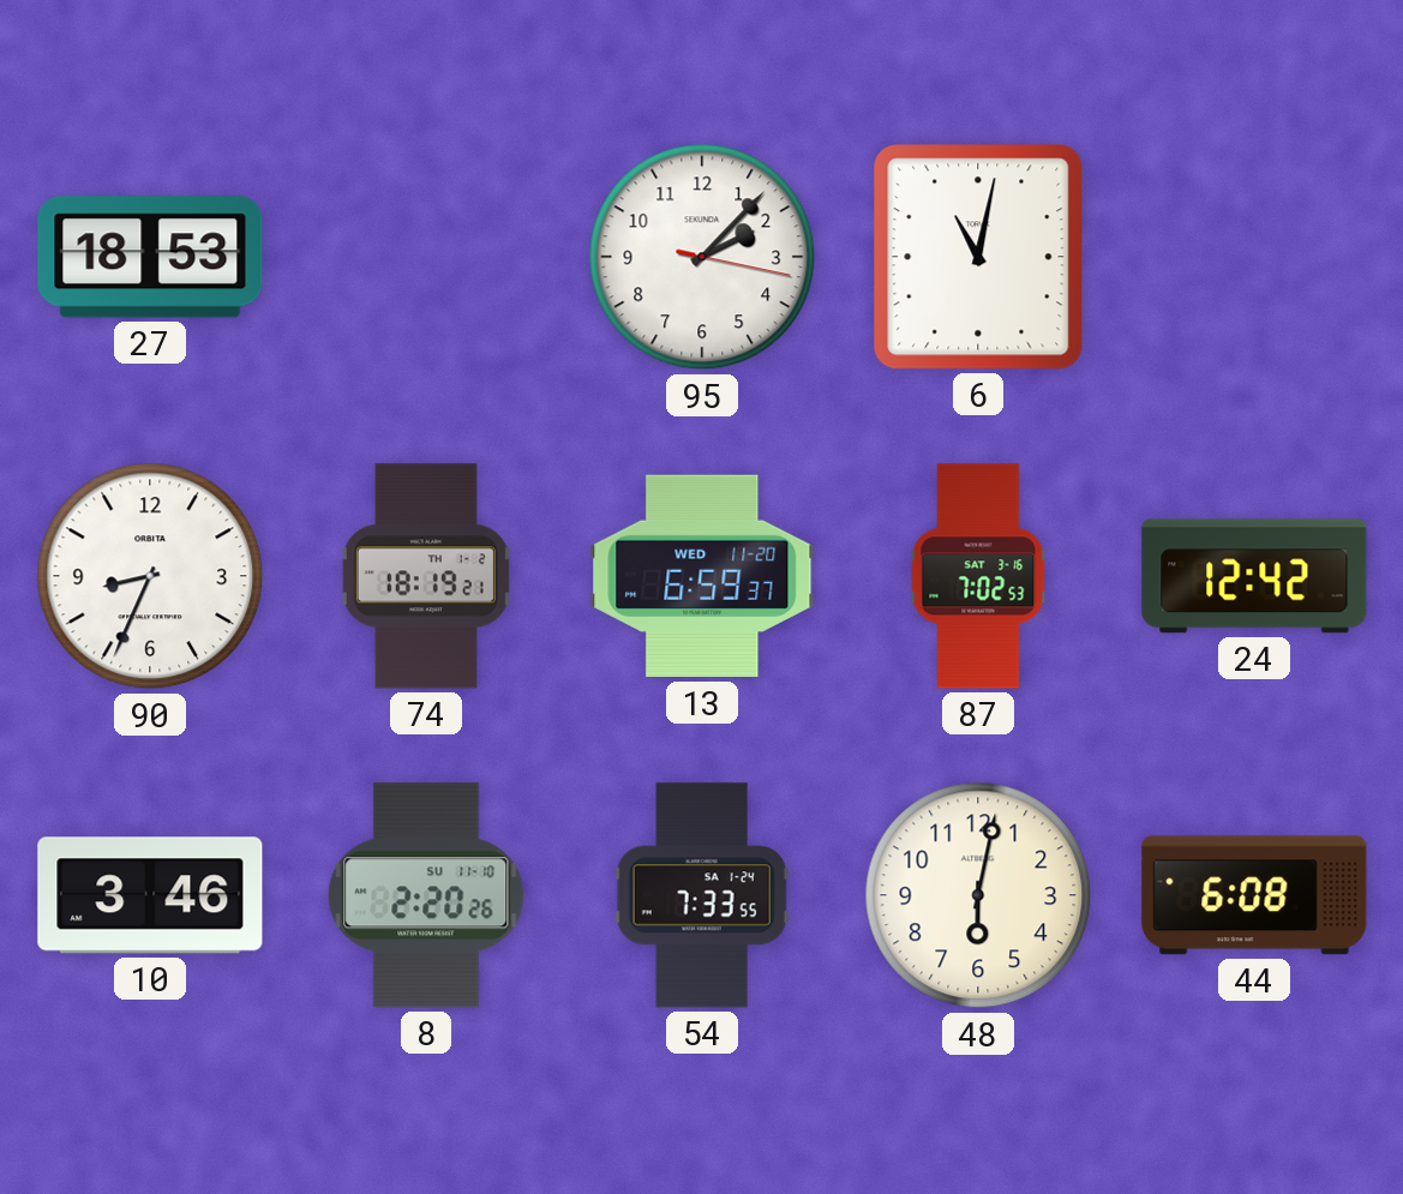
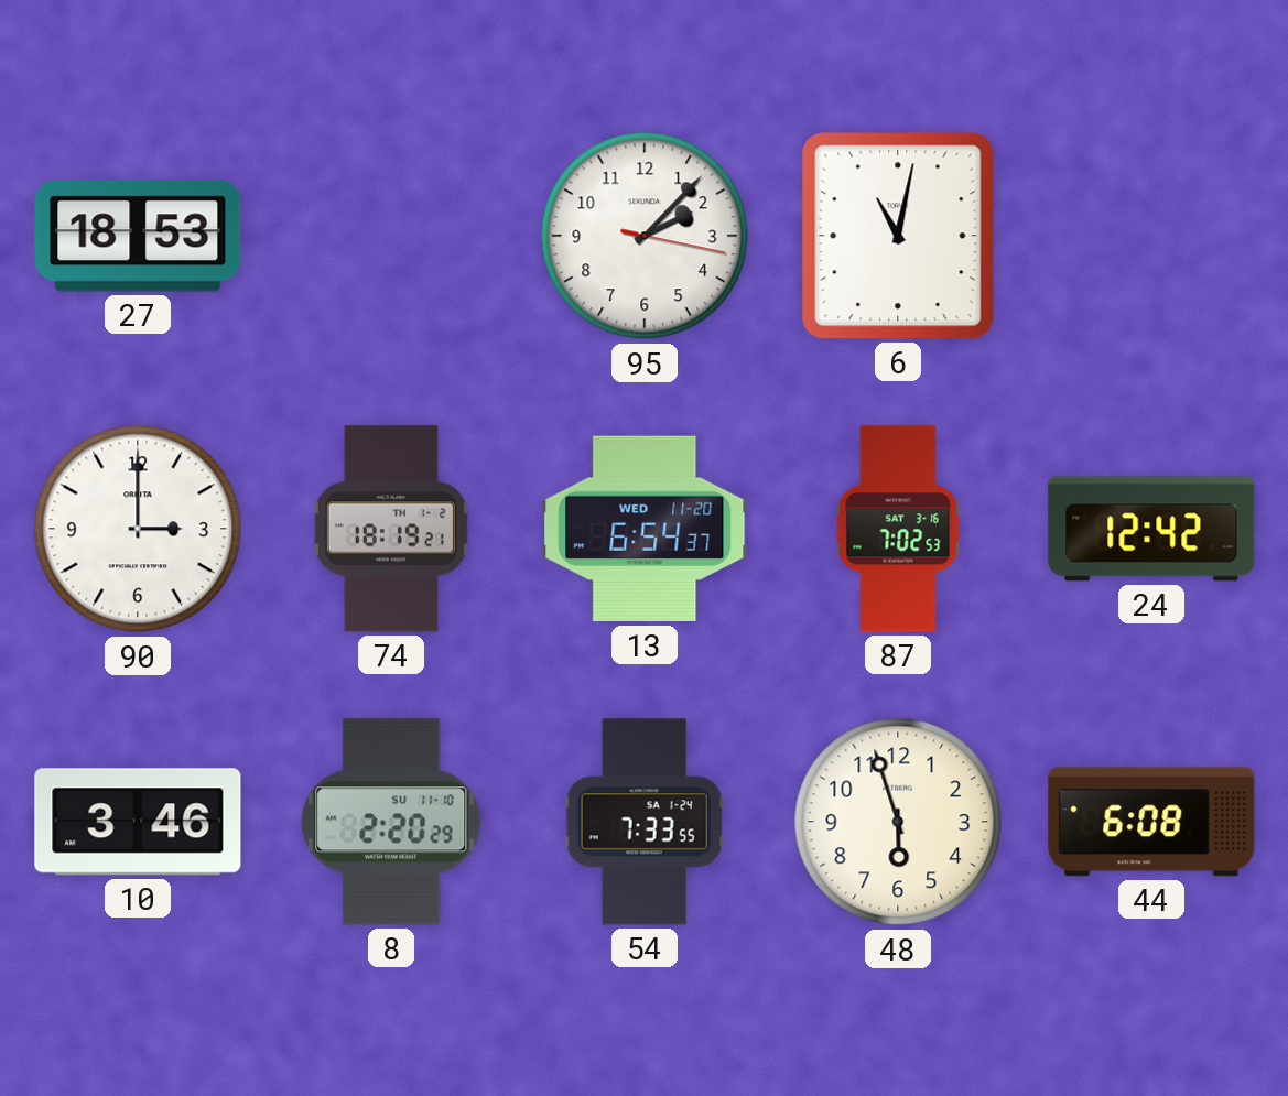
90: 8:34 -> 3:00
13: 6:59 -> 6:54
8: 2:20:26 -> 2:20:29
48: 6:02 -> 5:57
